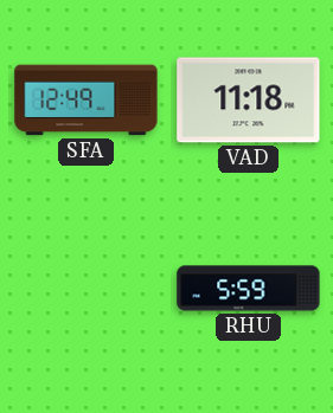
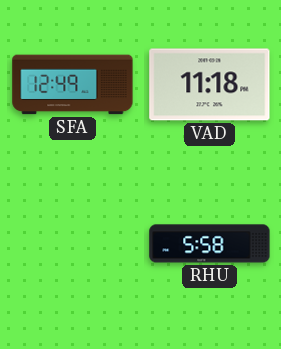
RHU: 5:59 -> 5:58
